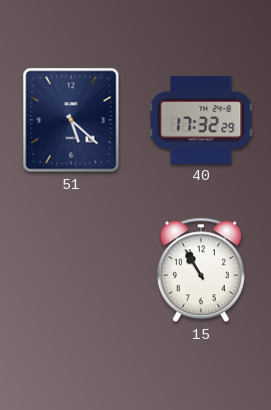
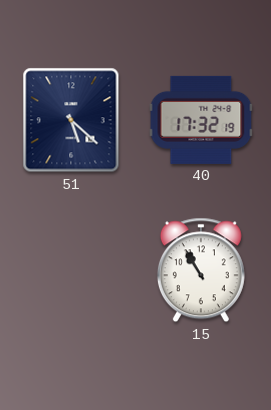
40: 17:32:29 -> 17:32:19
